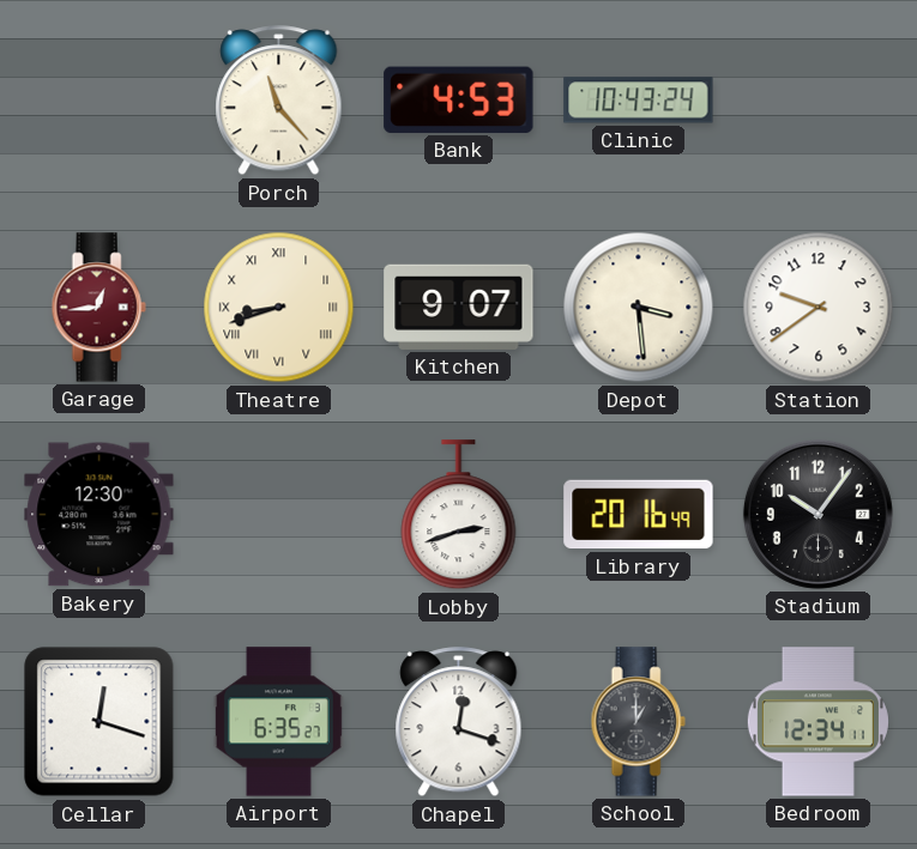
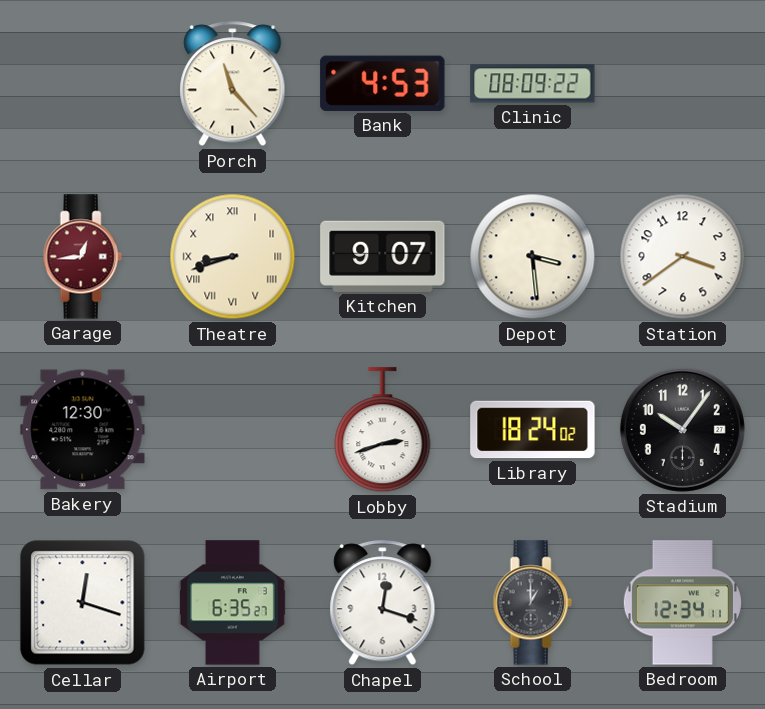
Clinic: 10:43 -> 08:09
Station: 9:39 -> 3:39
Library: 20:16 -> 18:24
